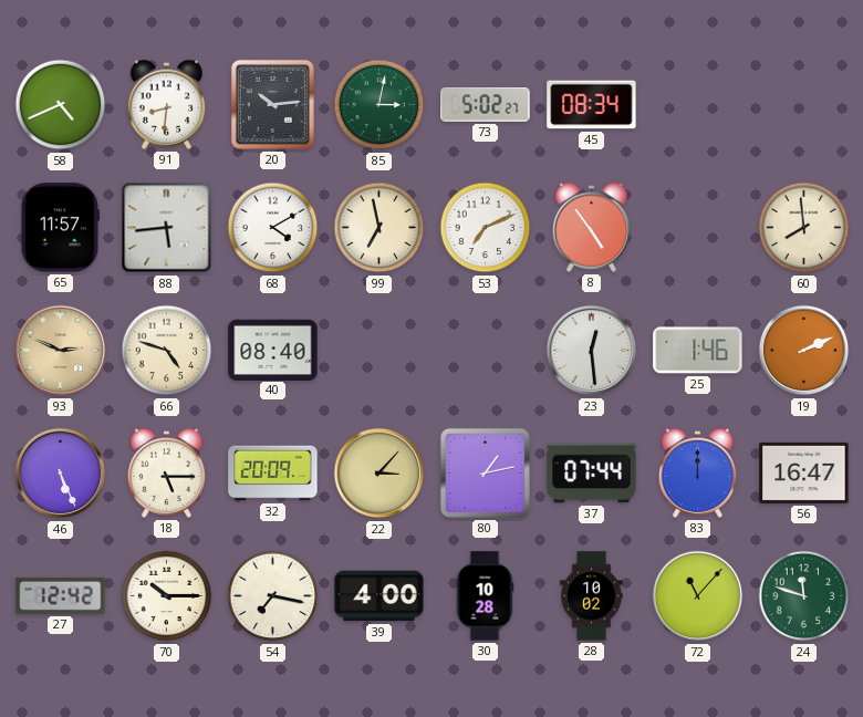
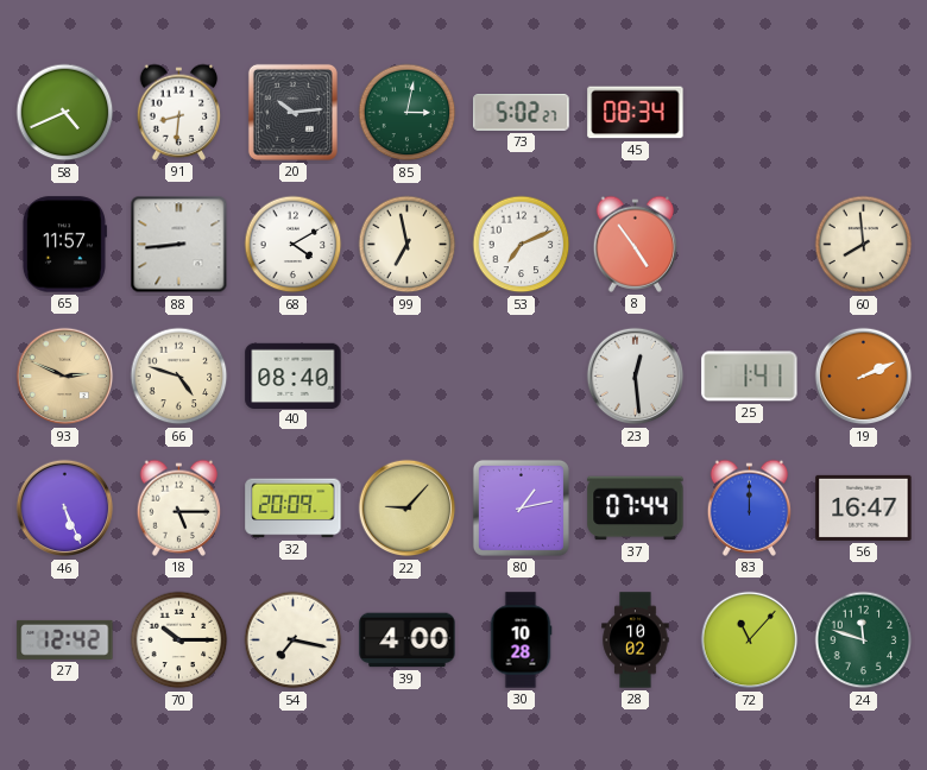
88: 5:44 -> 8:44
25: 1:46 -> 1:41
22: 3:07 -> 9:07
